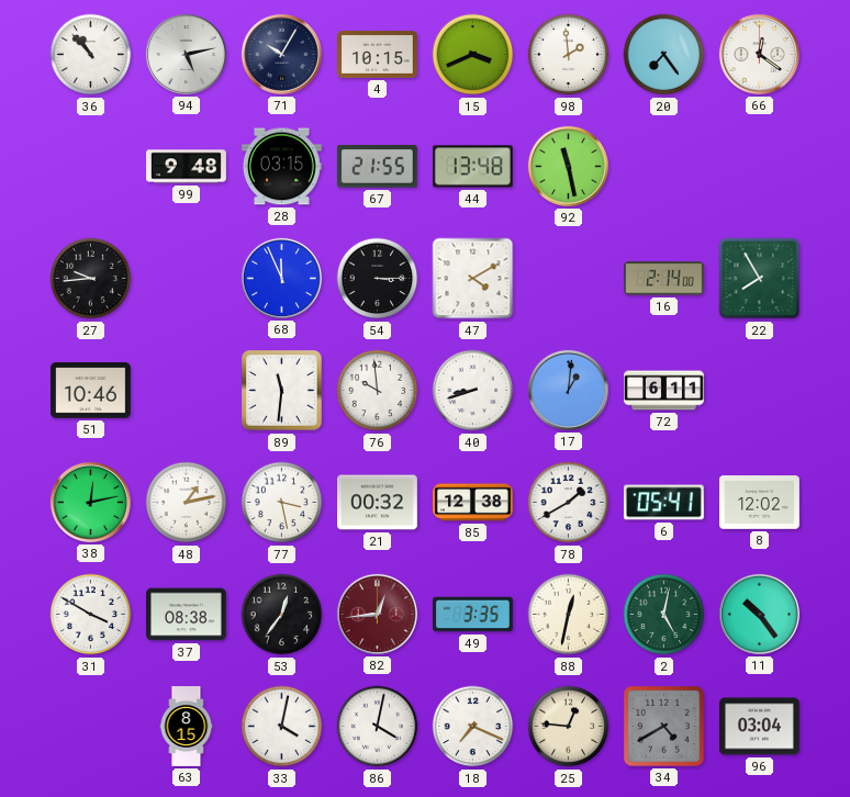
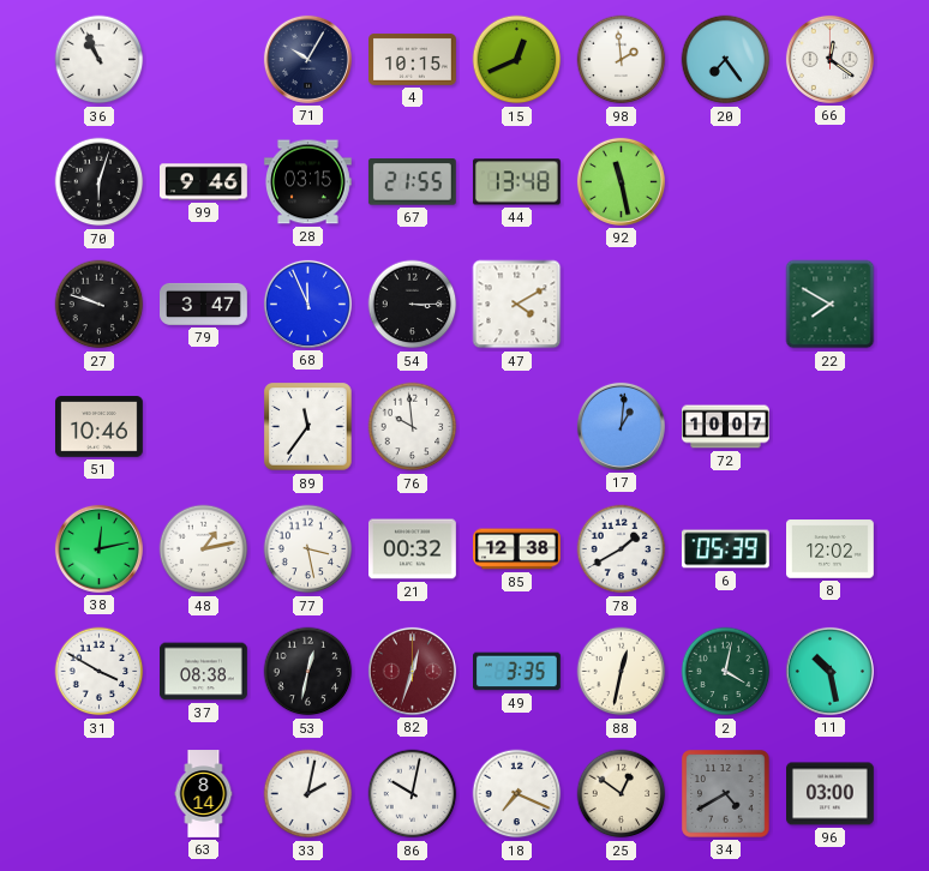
36: 10:53 -> 10:56
94: 5:13 -> none
15: 3:41 -> 12:41
70: none -> 6:03
99: 9:48 -> 9:46
27: 9:44 -> 9:48
79: none -> 3:47
16: 2:14 -> none
22: 7:55 -> 7:50
89: 11:31 -> 11:36
40: 8:42 -> none
72: 6:11 -> 10:07
6: 05:41 -> 05:39
53: 12:36 -> 12:32
82: 12:44 -> 12:33
2: 5:02 -> 4:02
11: 10:24 -> 10:28
63: 8:15 -> 8:14
33: 4:02 -> 2:02
86: 4:02 -> 10:02
25: 12:46 -> 12:51
96: 03:04 -> 03:00
